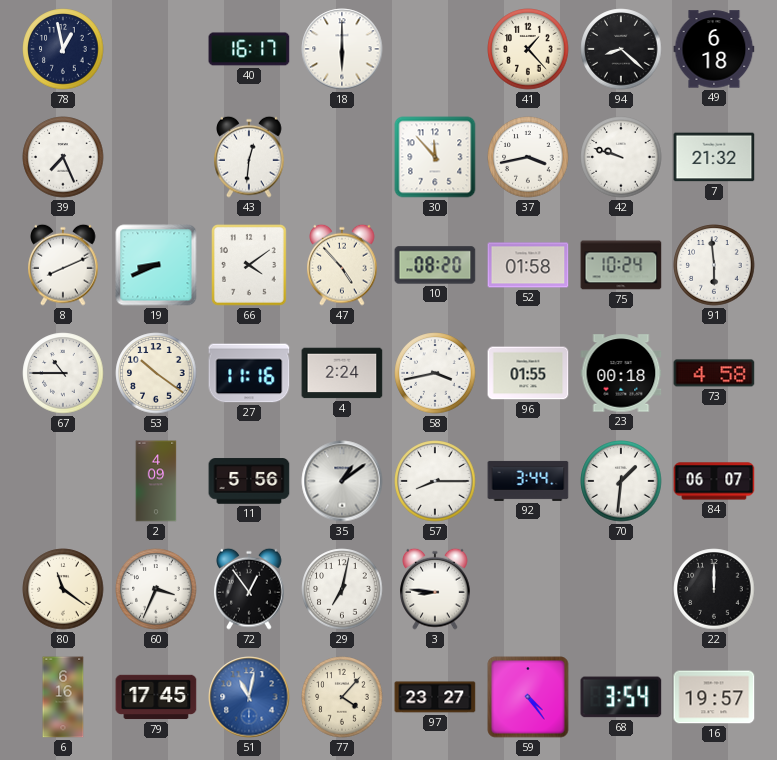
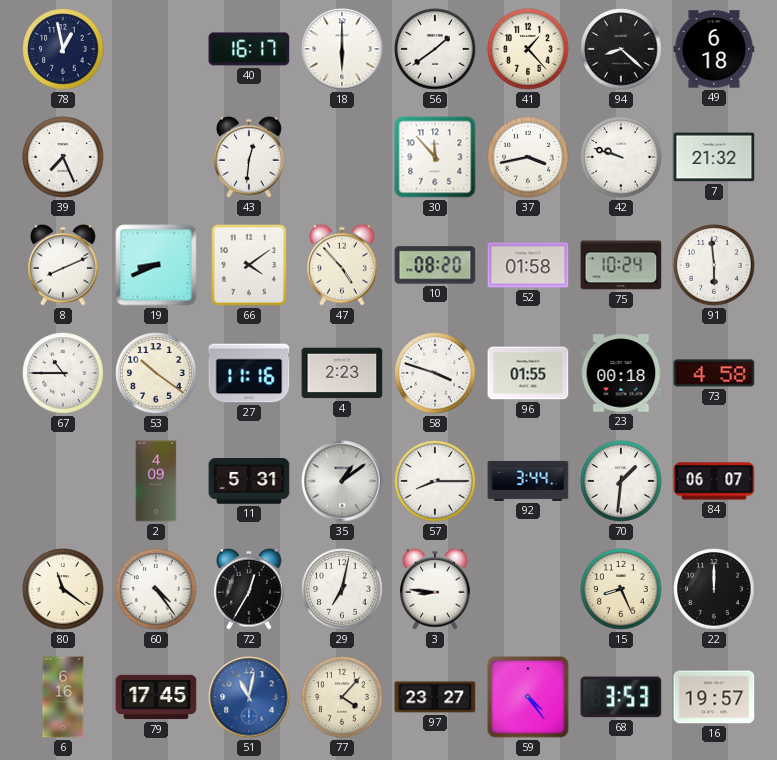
56: none -> 1:39
4: 2:24 -> 2:23
58: 3:43 -> 3:48
11: 5:56 -> 5:31
60: 3:34 -> 4:24
72: 12:54 -> 12:35
15: none -> 8:26
68: 3:54 -> 3:53
